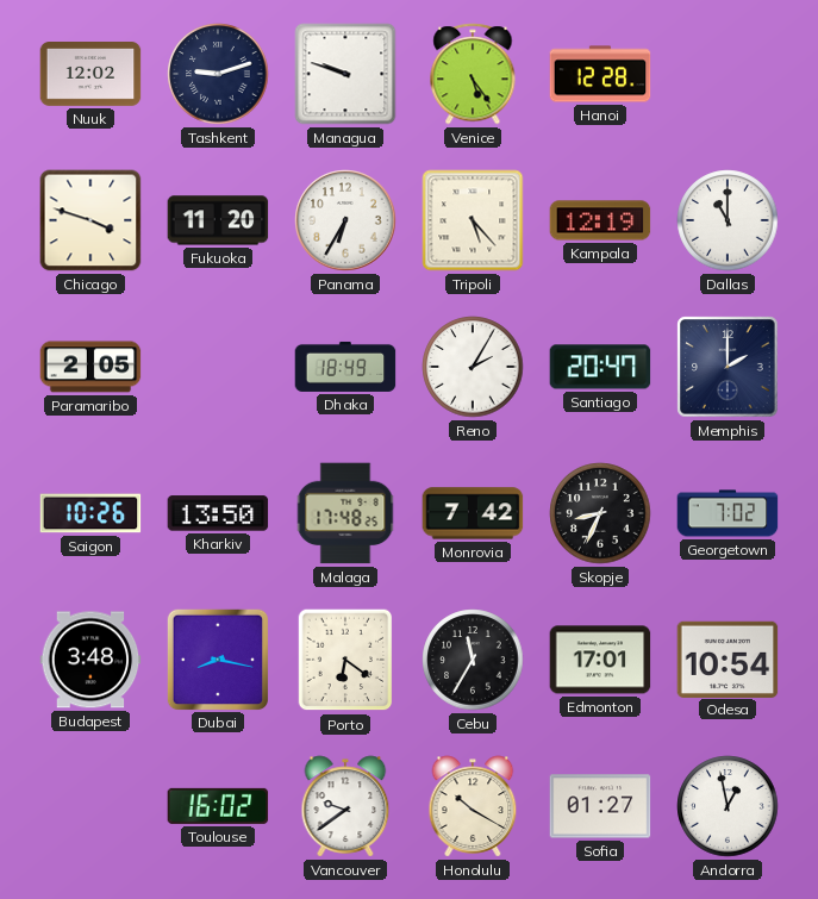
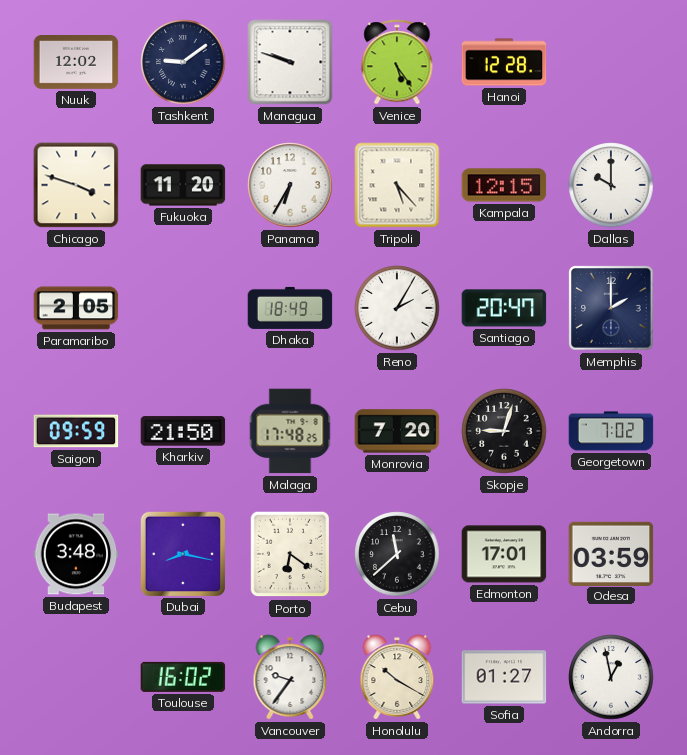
Tashkent: 9:12 -> 9:09
Kampala: 12:19 -> 12:15
Dallas: 11:00 -> 10:00
Saigon: 10:26 -> 09:59
Kharkiv: 13:50 -> 21:50
Monrovia: 7:42 -> 7:20
Skopje: 8:34 -> 9:03
Cebu: 11:35 -> 11:38
Odesa: 10:54 -> 03:59
Vancouver: 9:39 -> 9:36
